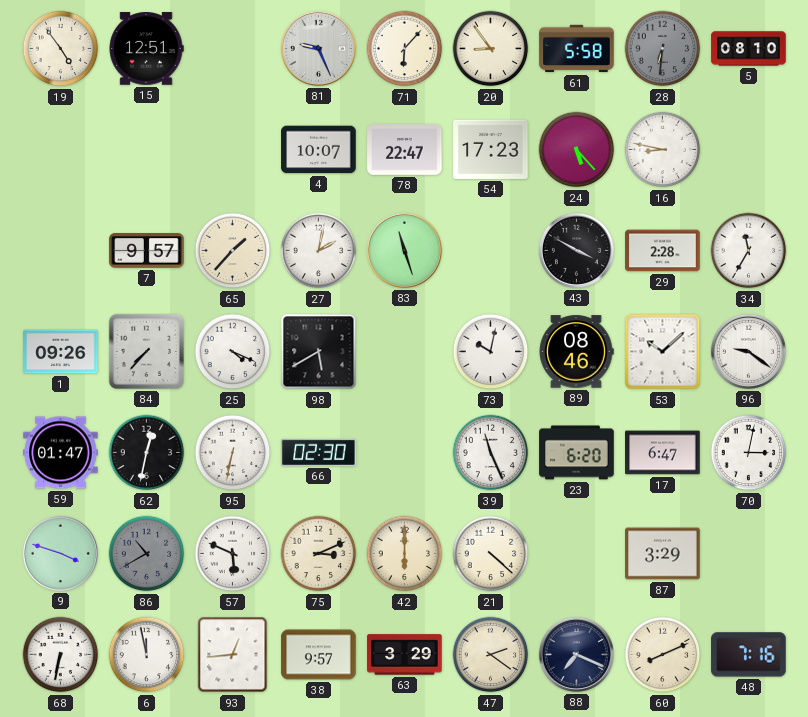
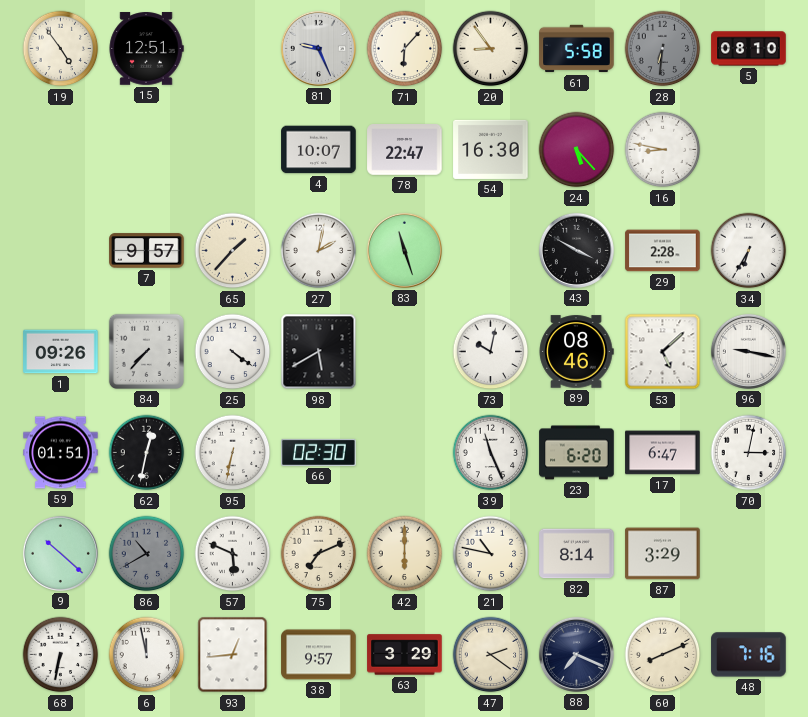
54: 17:23 -> 16:30
34: 11:35 -> 6:35
25: 4:19 -> 4:21
53: 10:08 -> 5:08
96: 9:21 -> 9:17
59: 01:47 -> 01:51
9: 3:48 -> 10:22
75: 3:11 -> 7:11
21: 4:22 -> 10:47
82: none -> 8:14
